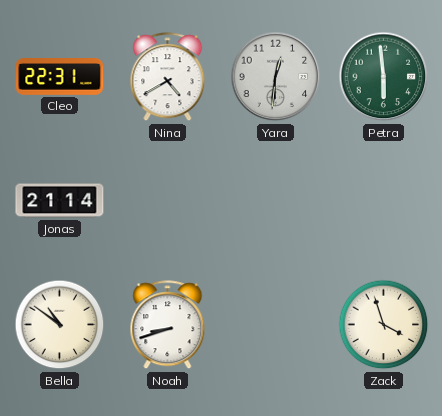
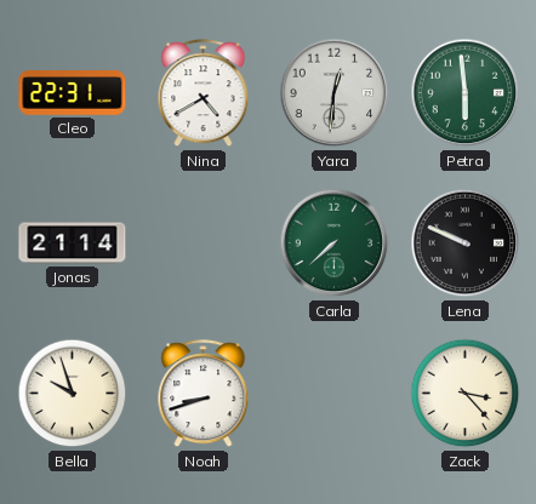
Carla: none -> 7:38
Lena: none -> 9:49
Bella: 10:51 -> 9:57
Zack: 3:57 -> 3:23
